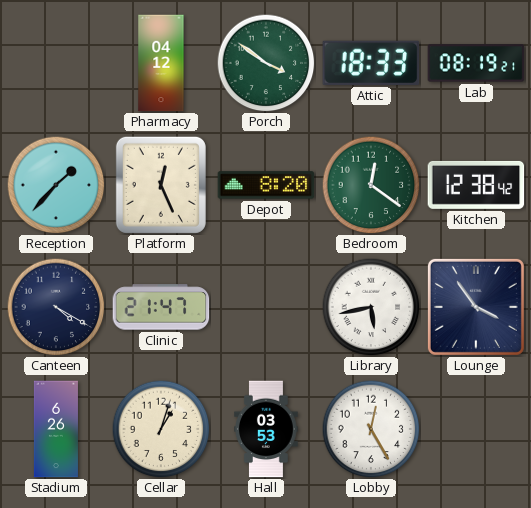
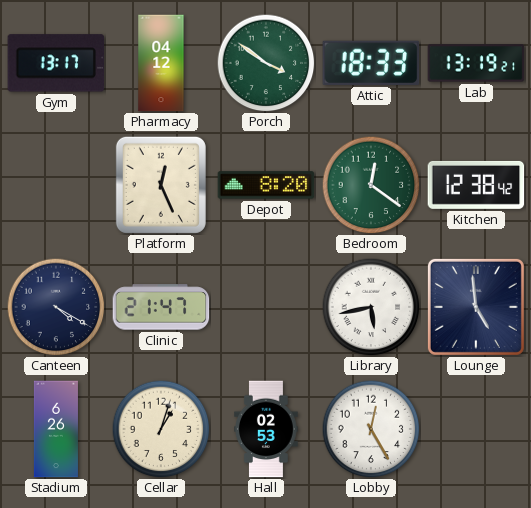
Gym: none -> 13:17
Lab: 08:19 -> 13:19
Reception: 1:37 -> none
Lounge: 3:54 -> 4:59
Hall: 03:53 -> 02:53
